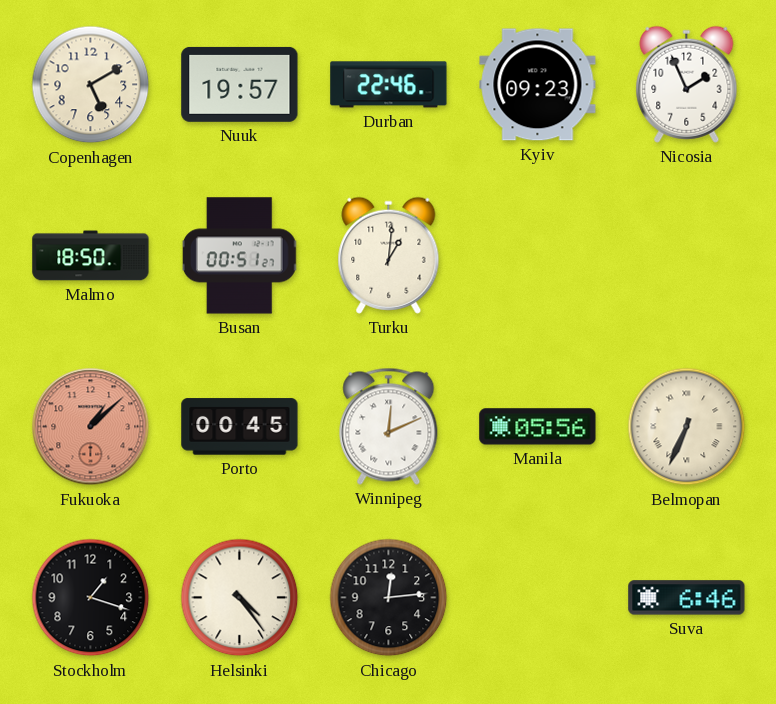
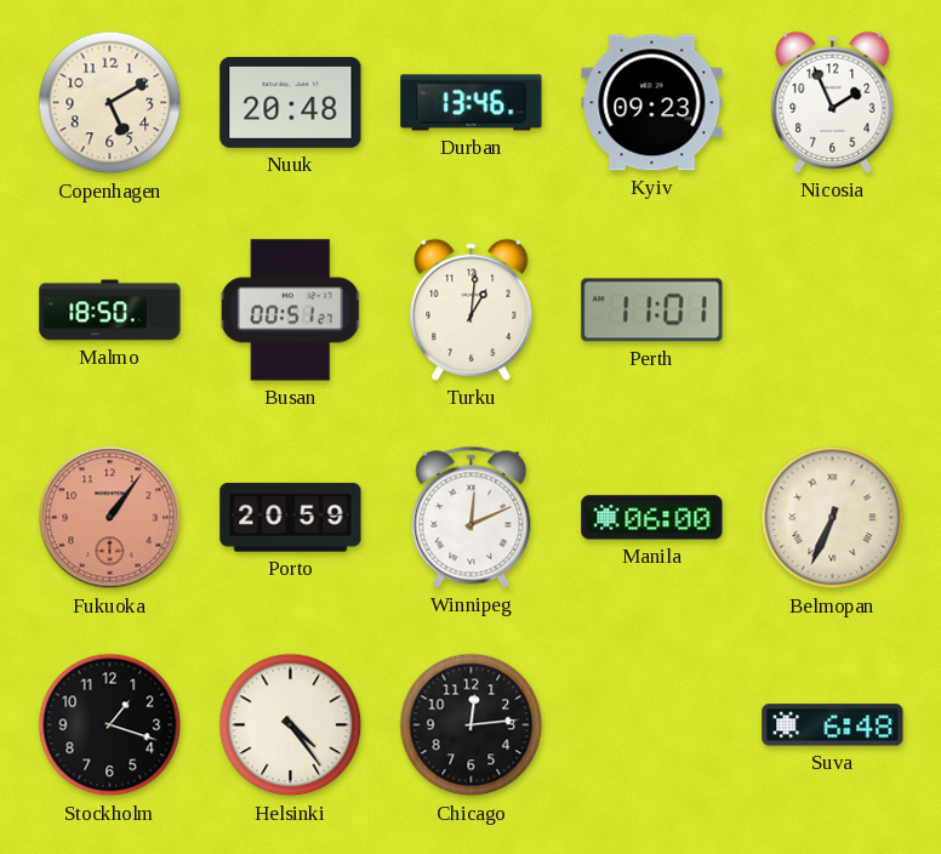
Nuuk: 19:57 -> 20:48
Durban: 22:46 -> 13:46
Perth: none -> 11:01
Fukuoka: 1:08 -> 1:06
Porto: 00:45 -> 20:59
Manila: 05:56 -> 06:00
Suva: 6:46 -> 6:48
